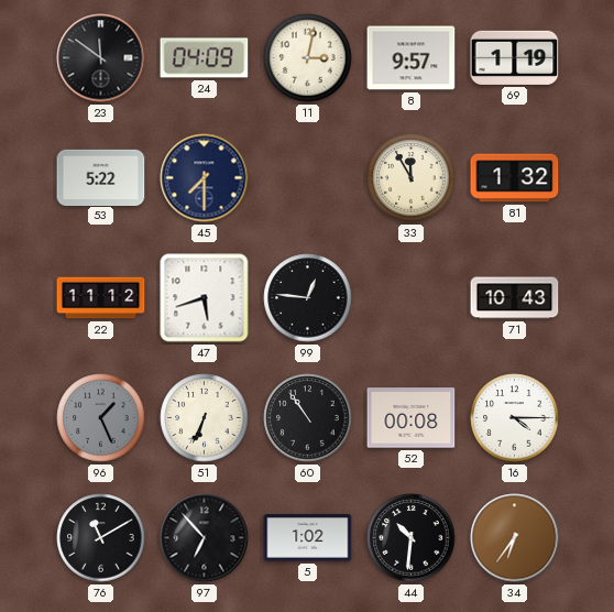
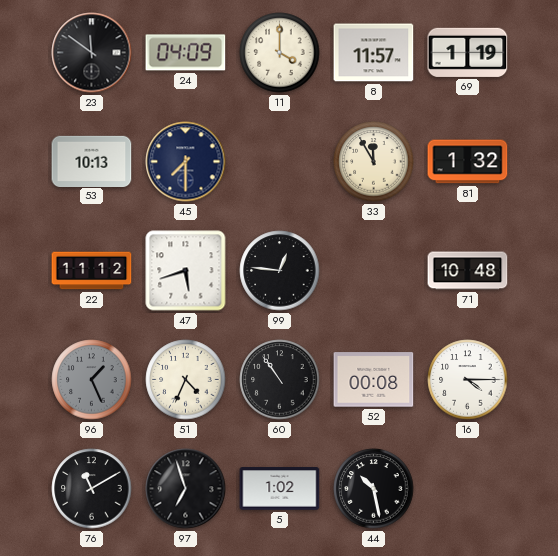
11: 3:02 -> 4:00
8: 9:57 -> 11:57
53: 5:22 -> 10:13
71: 10:43 -> 10:48
51: 6:34 -> 4:34
97: 6:53 -> 6:57
44: 10:31 -> 10:28
34: 6:36 -> none
